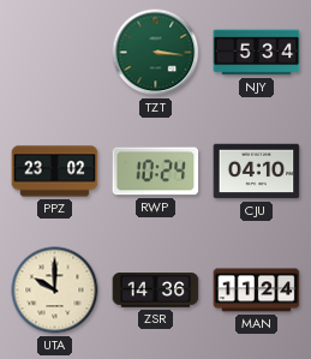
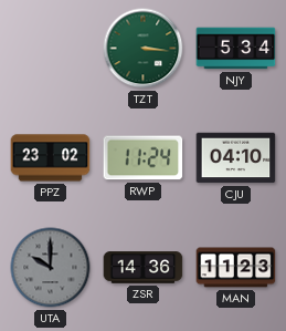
RWP: 10:24 -> 11:24
UTA dial: cream -> grey
MAN: 11:24 -> 11:23
